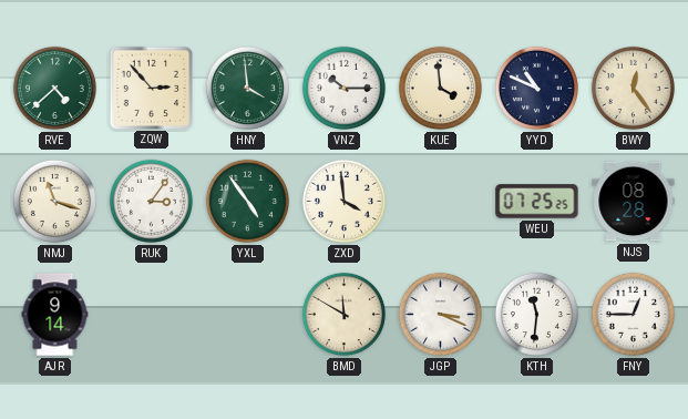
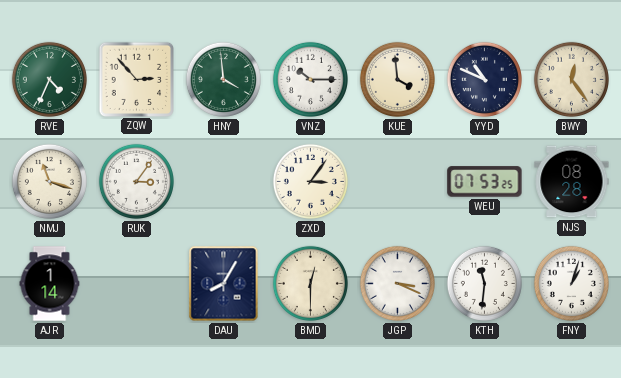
RVE: 4:38 -> 4:34
YXL: 4:54 -> none
ZXD: 3:59 -> 3:06
WEU: 07:25 -> 07:53
AJR: 9:14 -> 1:14
DAU: none -> 8:05
BMD: 11:50 -> 12:30
FNY: 12:45 -> 1:03
